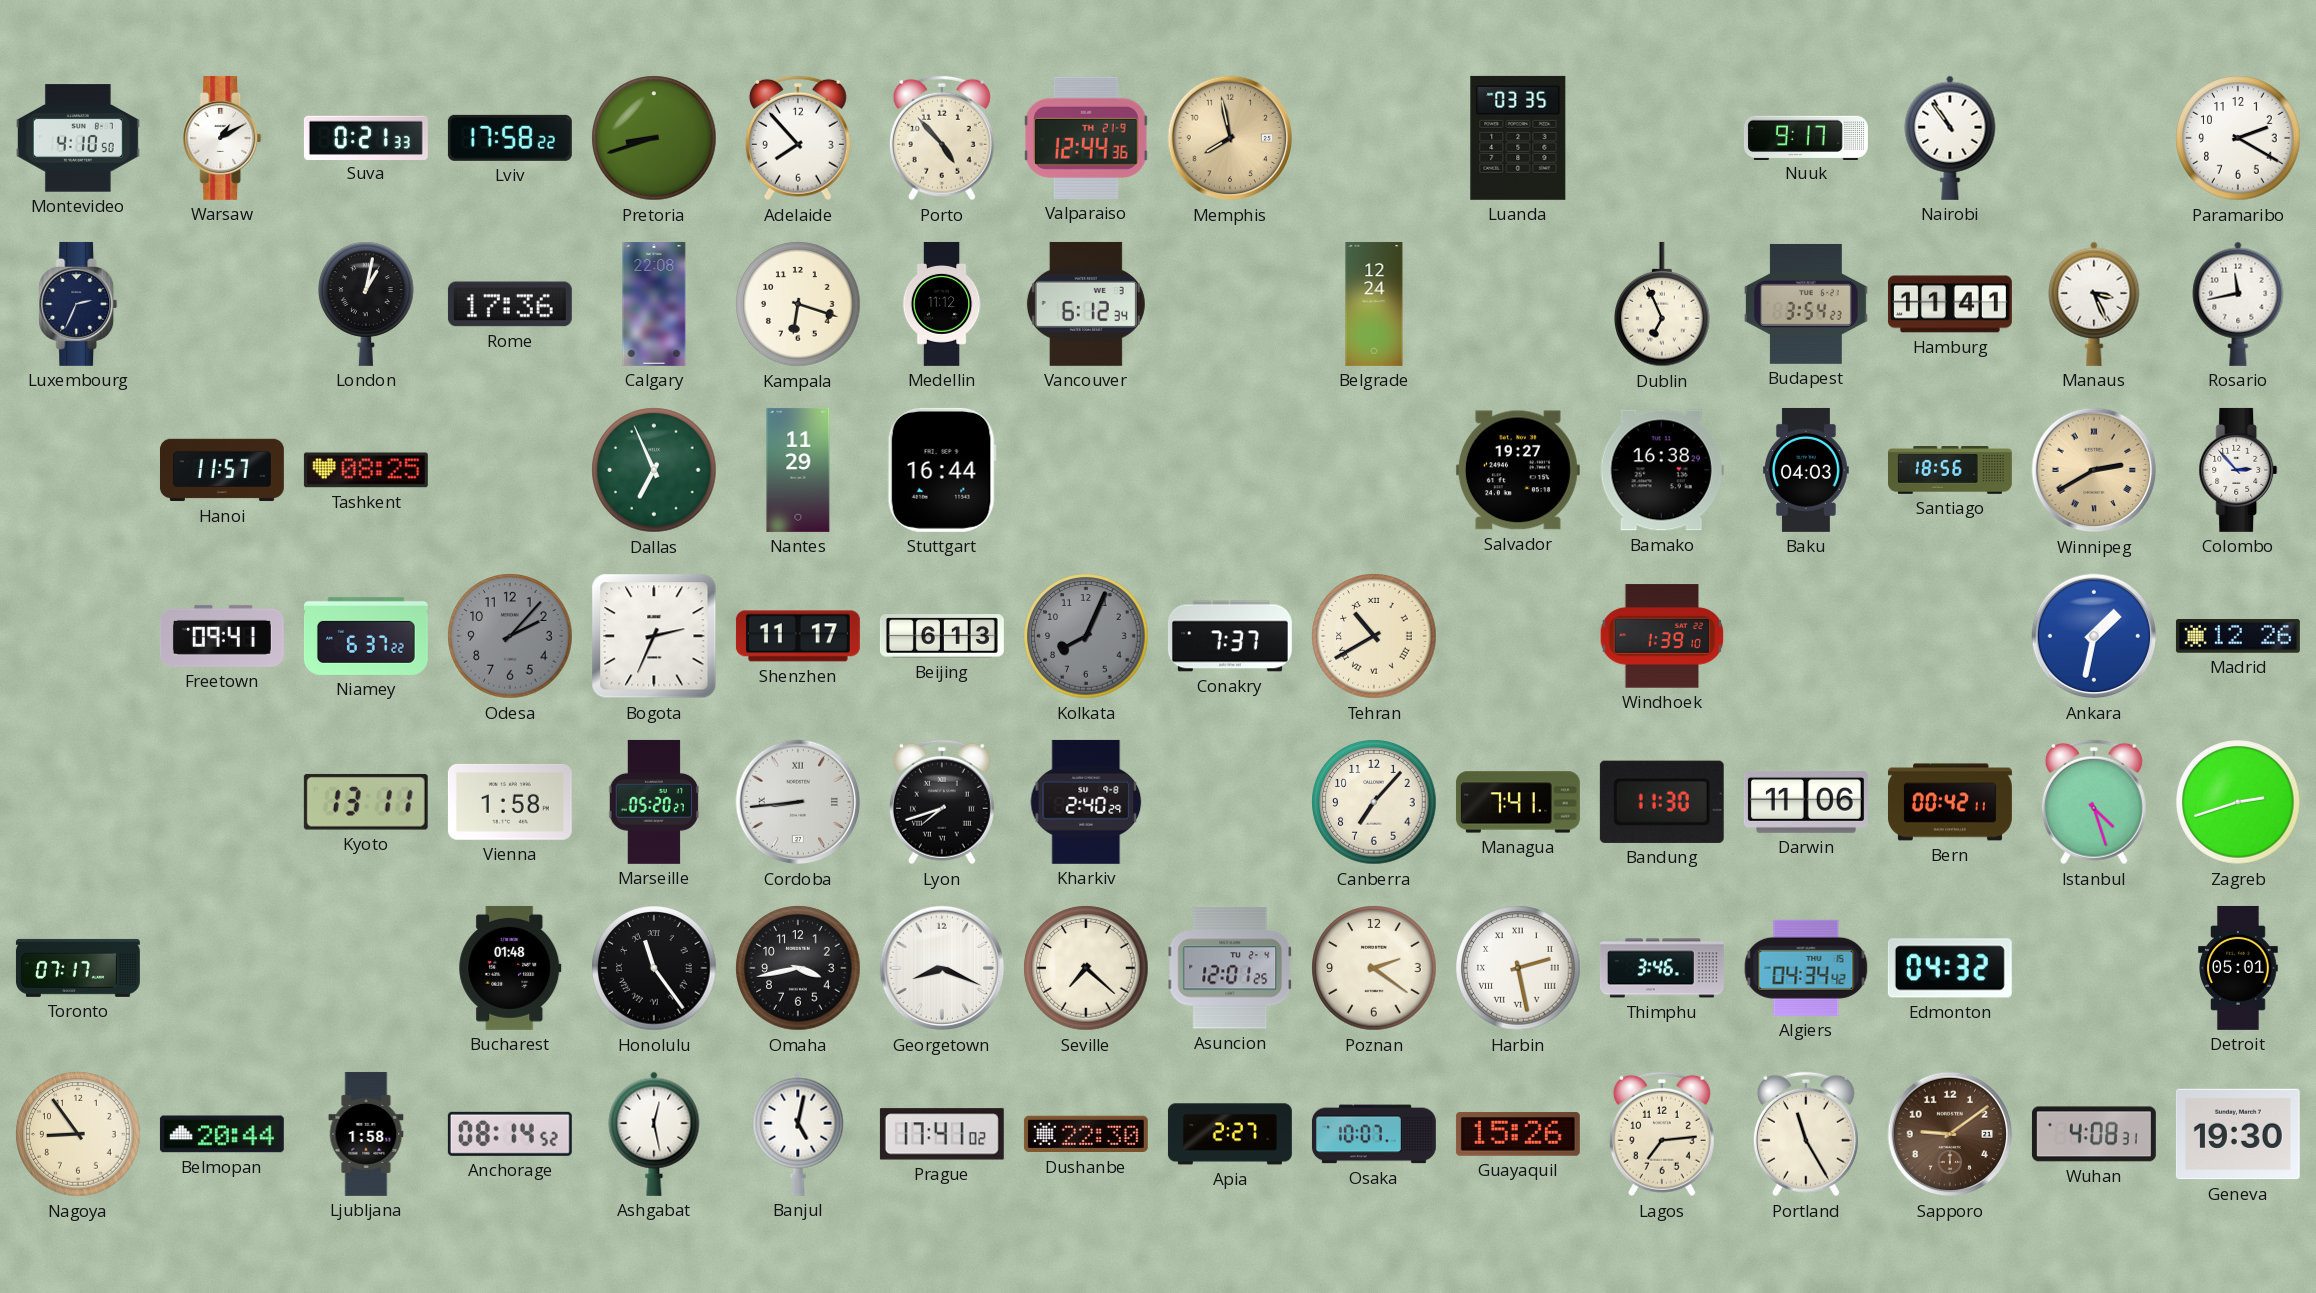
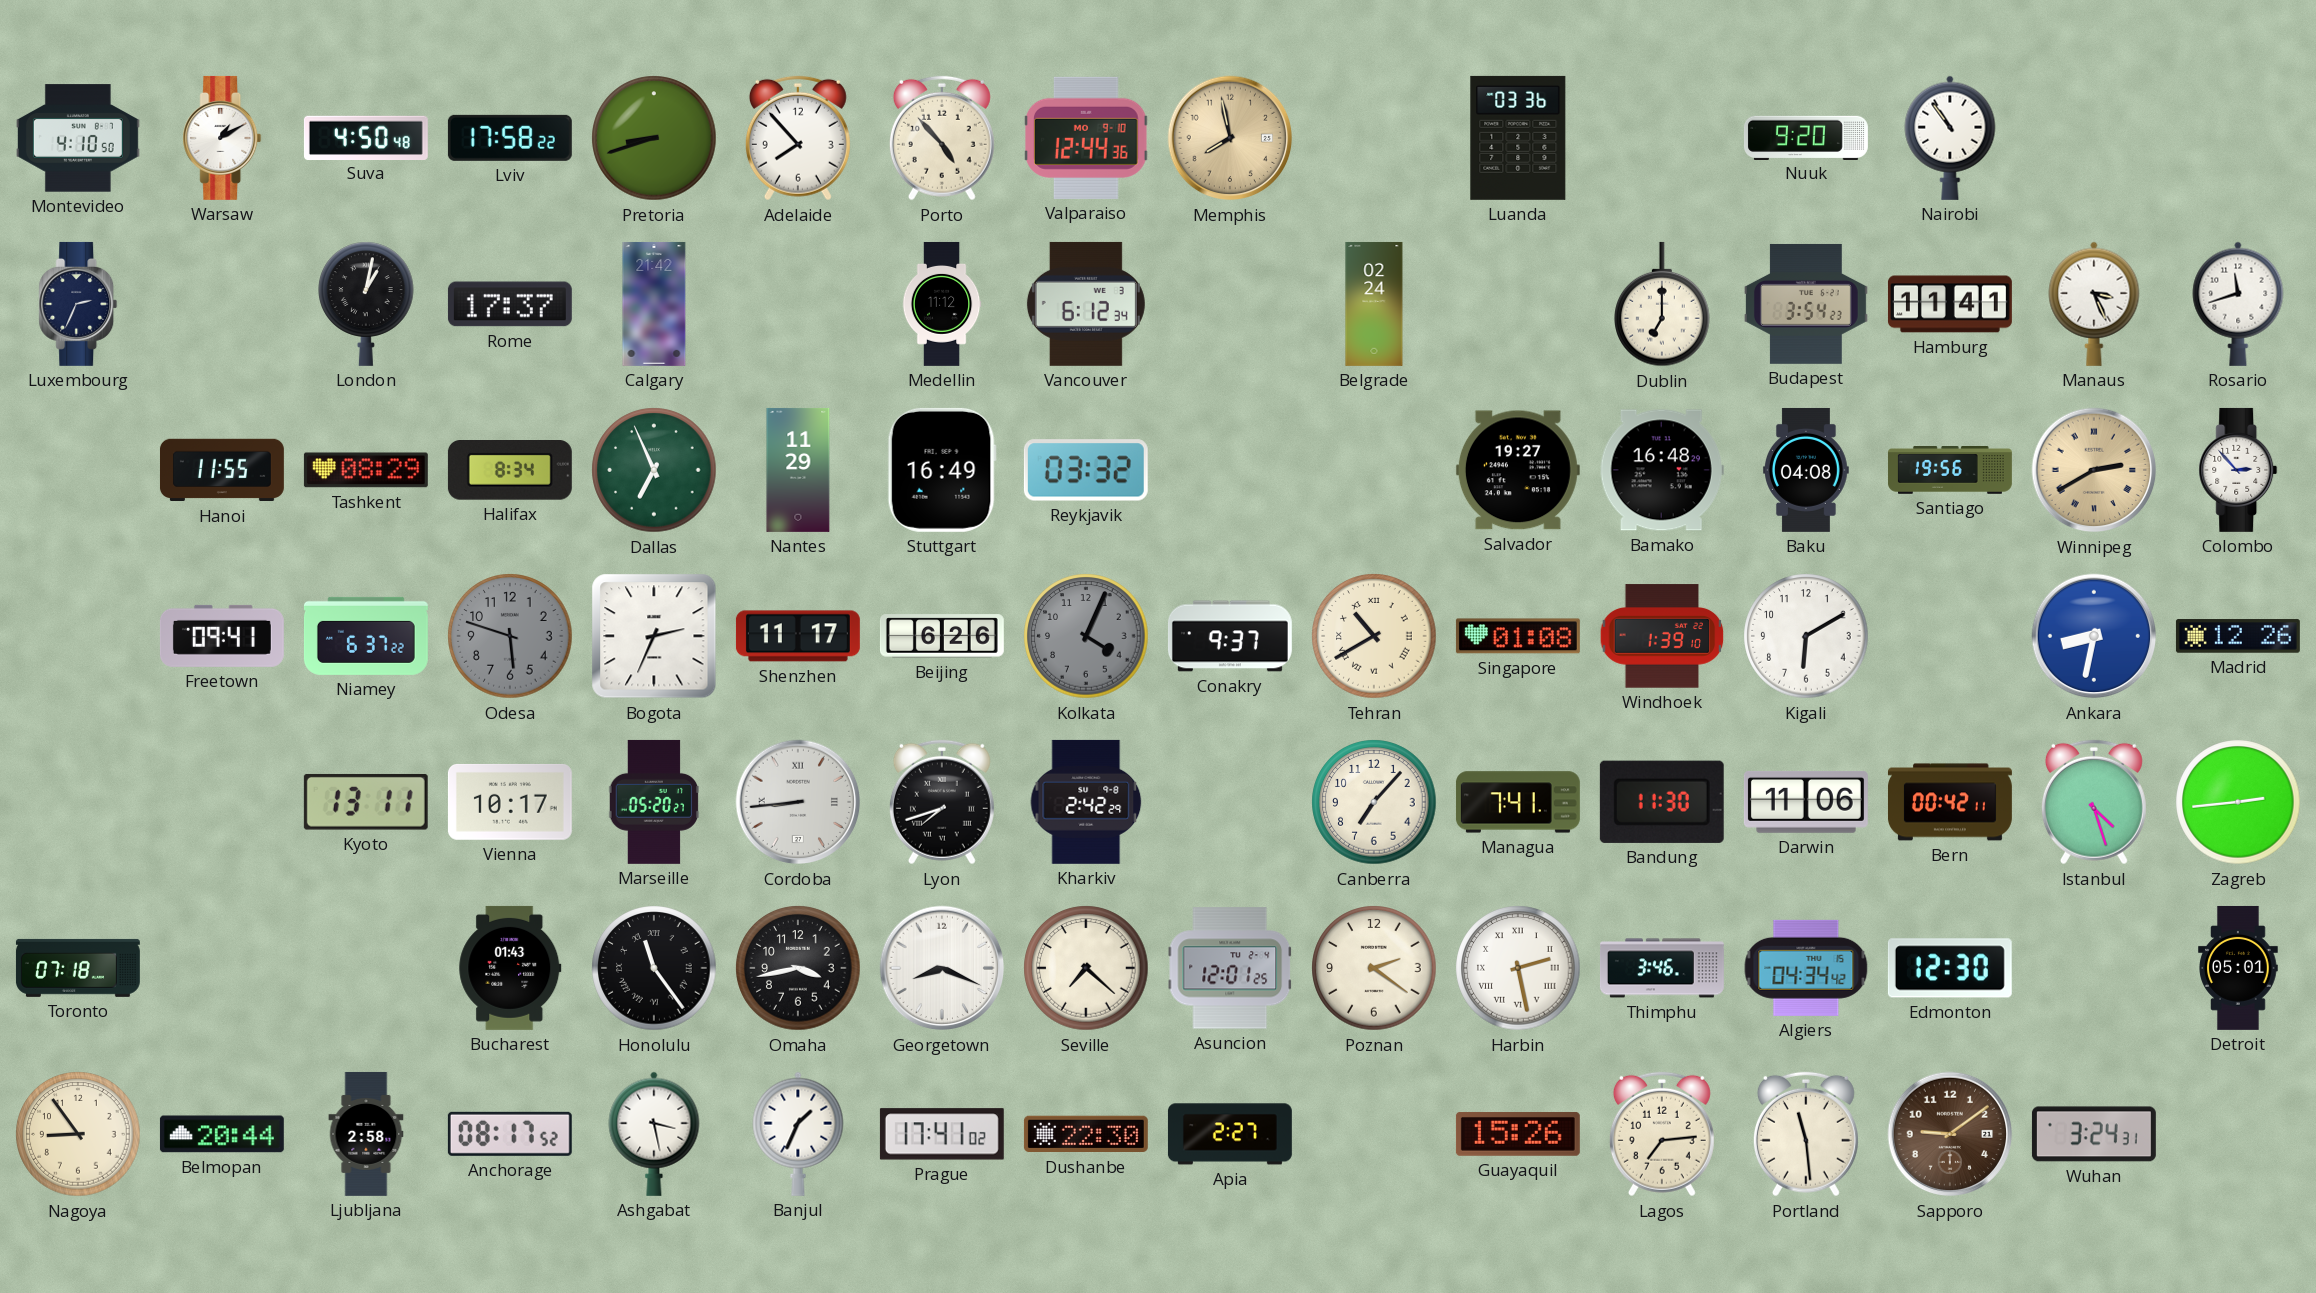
Suva: 0:21 -> 4:50
Valparaiso date: TH 21-9 -> MO 9-10
Luanda: 03:35 -> 03:36
Nuuk: 9:17 -> 9:20
Paramaribo: 2:20 -> none
Rome: 17:36 -> 17:37
Calgary: 22:08 -> 21:42
Kampala: 6:18 -> none
Belgrade: 12:24 -> 02:24
Dublin: 6:56 -> 7:00
Rosario: 11:43 -> 11:42
Hanoi: 11:57 -> 11:55
Tashkent: 08:25 -> 08:29
Halifax: none -> 8:34
Stuttgart: 16:44 -> 16:49
Reykjavik: none -> 03:32
Bamako: 16:38 -> 16:48
Baku: 04:03 -> 04:08
Santiago: 18:56 -> 19:56
Odesa: 2:07 -> 5:48
Beijing: 6:13 -> 6:26
Kolkata: 8:04 -> 4:04
Conakry: 7:37 -> 9:37
Singapore: none -> 01:08
Kigali: none -> 6:10
Ankara: 1:32 -> 8:32
Vienna: 1:58 -> 10:17
Kharkiv: 2:40 -> 2:42
Zagreb: 2:42 -> 2:44
Toronto: 07:17 -> 07:18
Bucharest: 01:48 -> 01:43
Edmonton: 04:32 -> 12:30
Ljubljana: 1:58 -> 2:58
Anchorage: 08:14 -> 08:17
Ashgabat: 12:28 -> 3:28
Banjul: 5:02 -> 1:34
Osaka: 10:07 -> none
Portland: 11:25 -> 11:29
Wuhan: 4:08 -> 3:24
Geneva: 19:30 -> none
